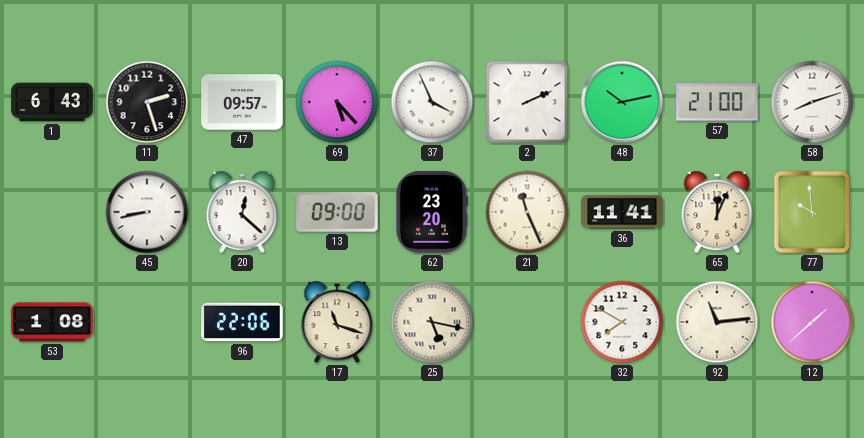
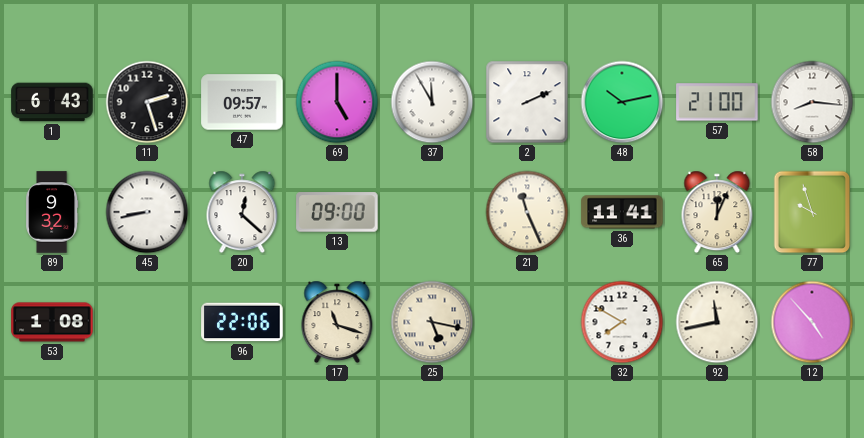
69: 5:23 -> 5:00
37: 3:56 -> 11:55
58: 8:12 -> 8:16
89: none -> 9:32
62: 23:20 -> none
77: 9:59 -> 9:57
92: 11:14 -> 11:43
12: 1:38 -> 4:53
